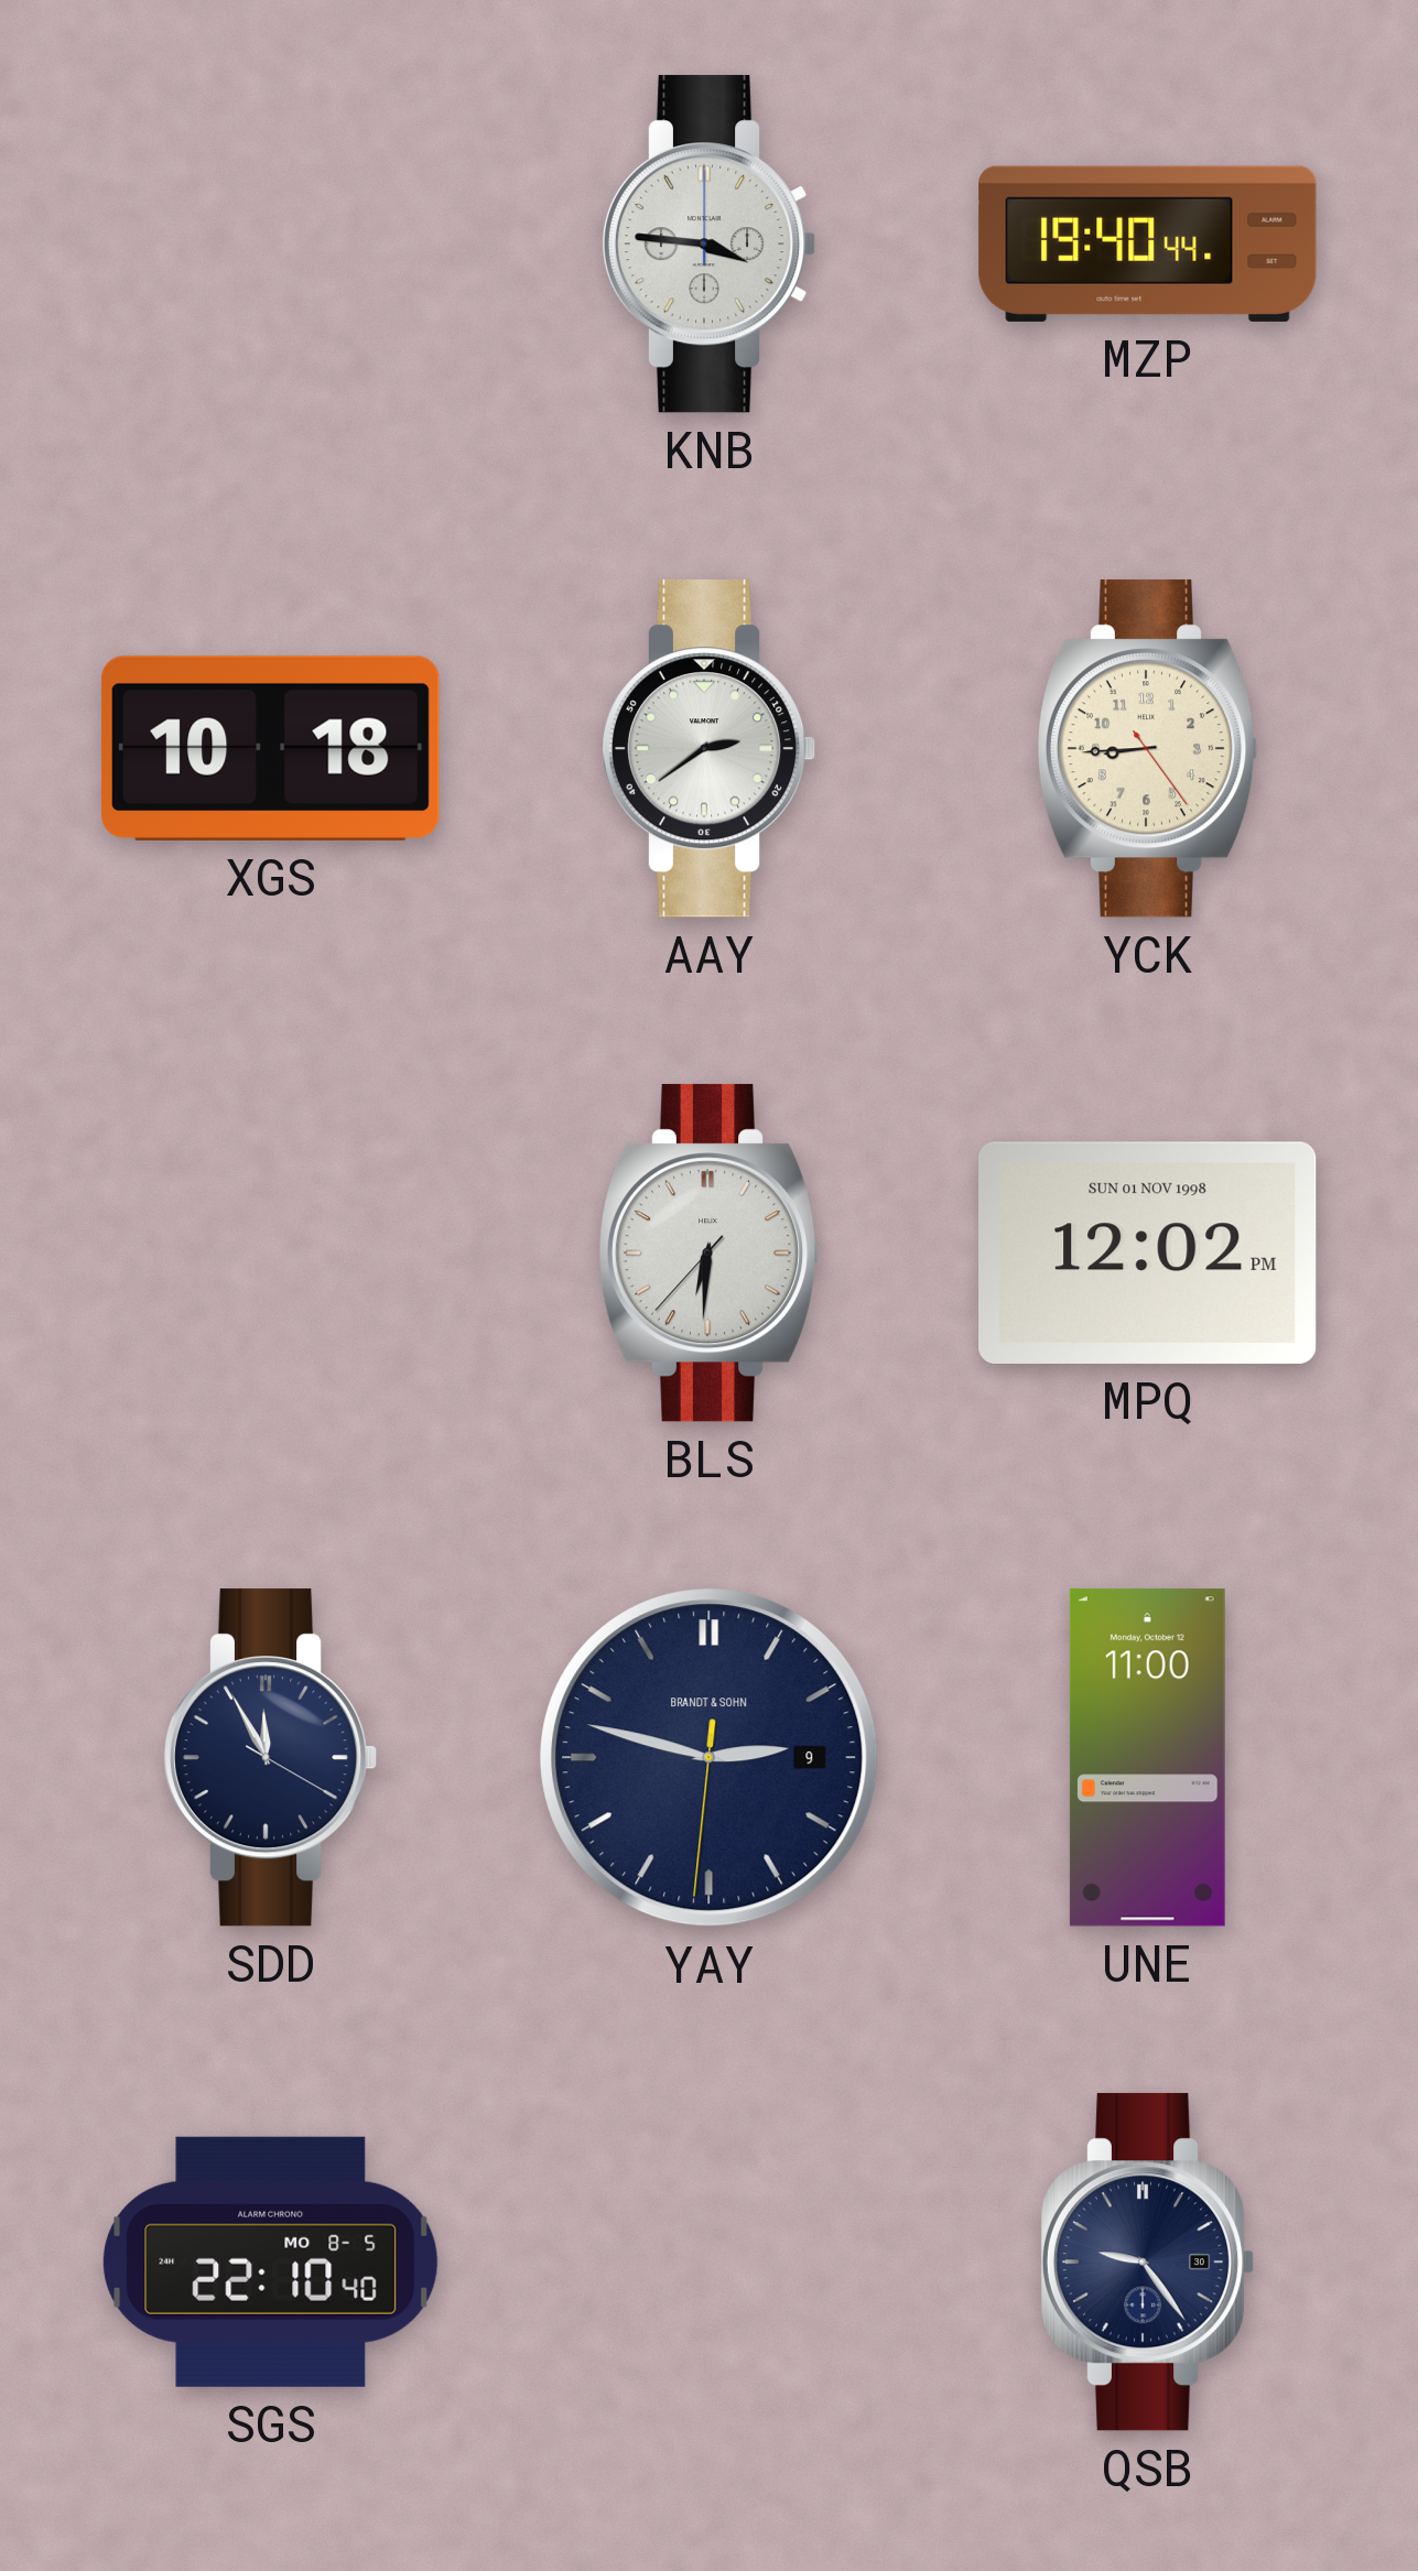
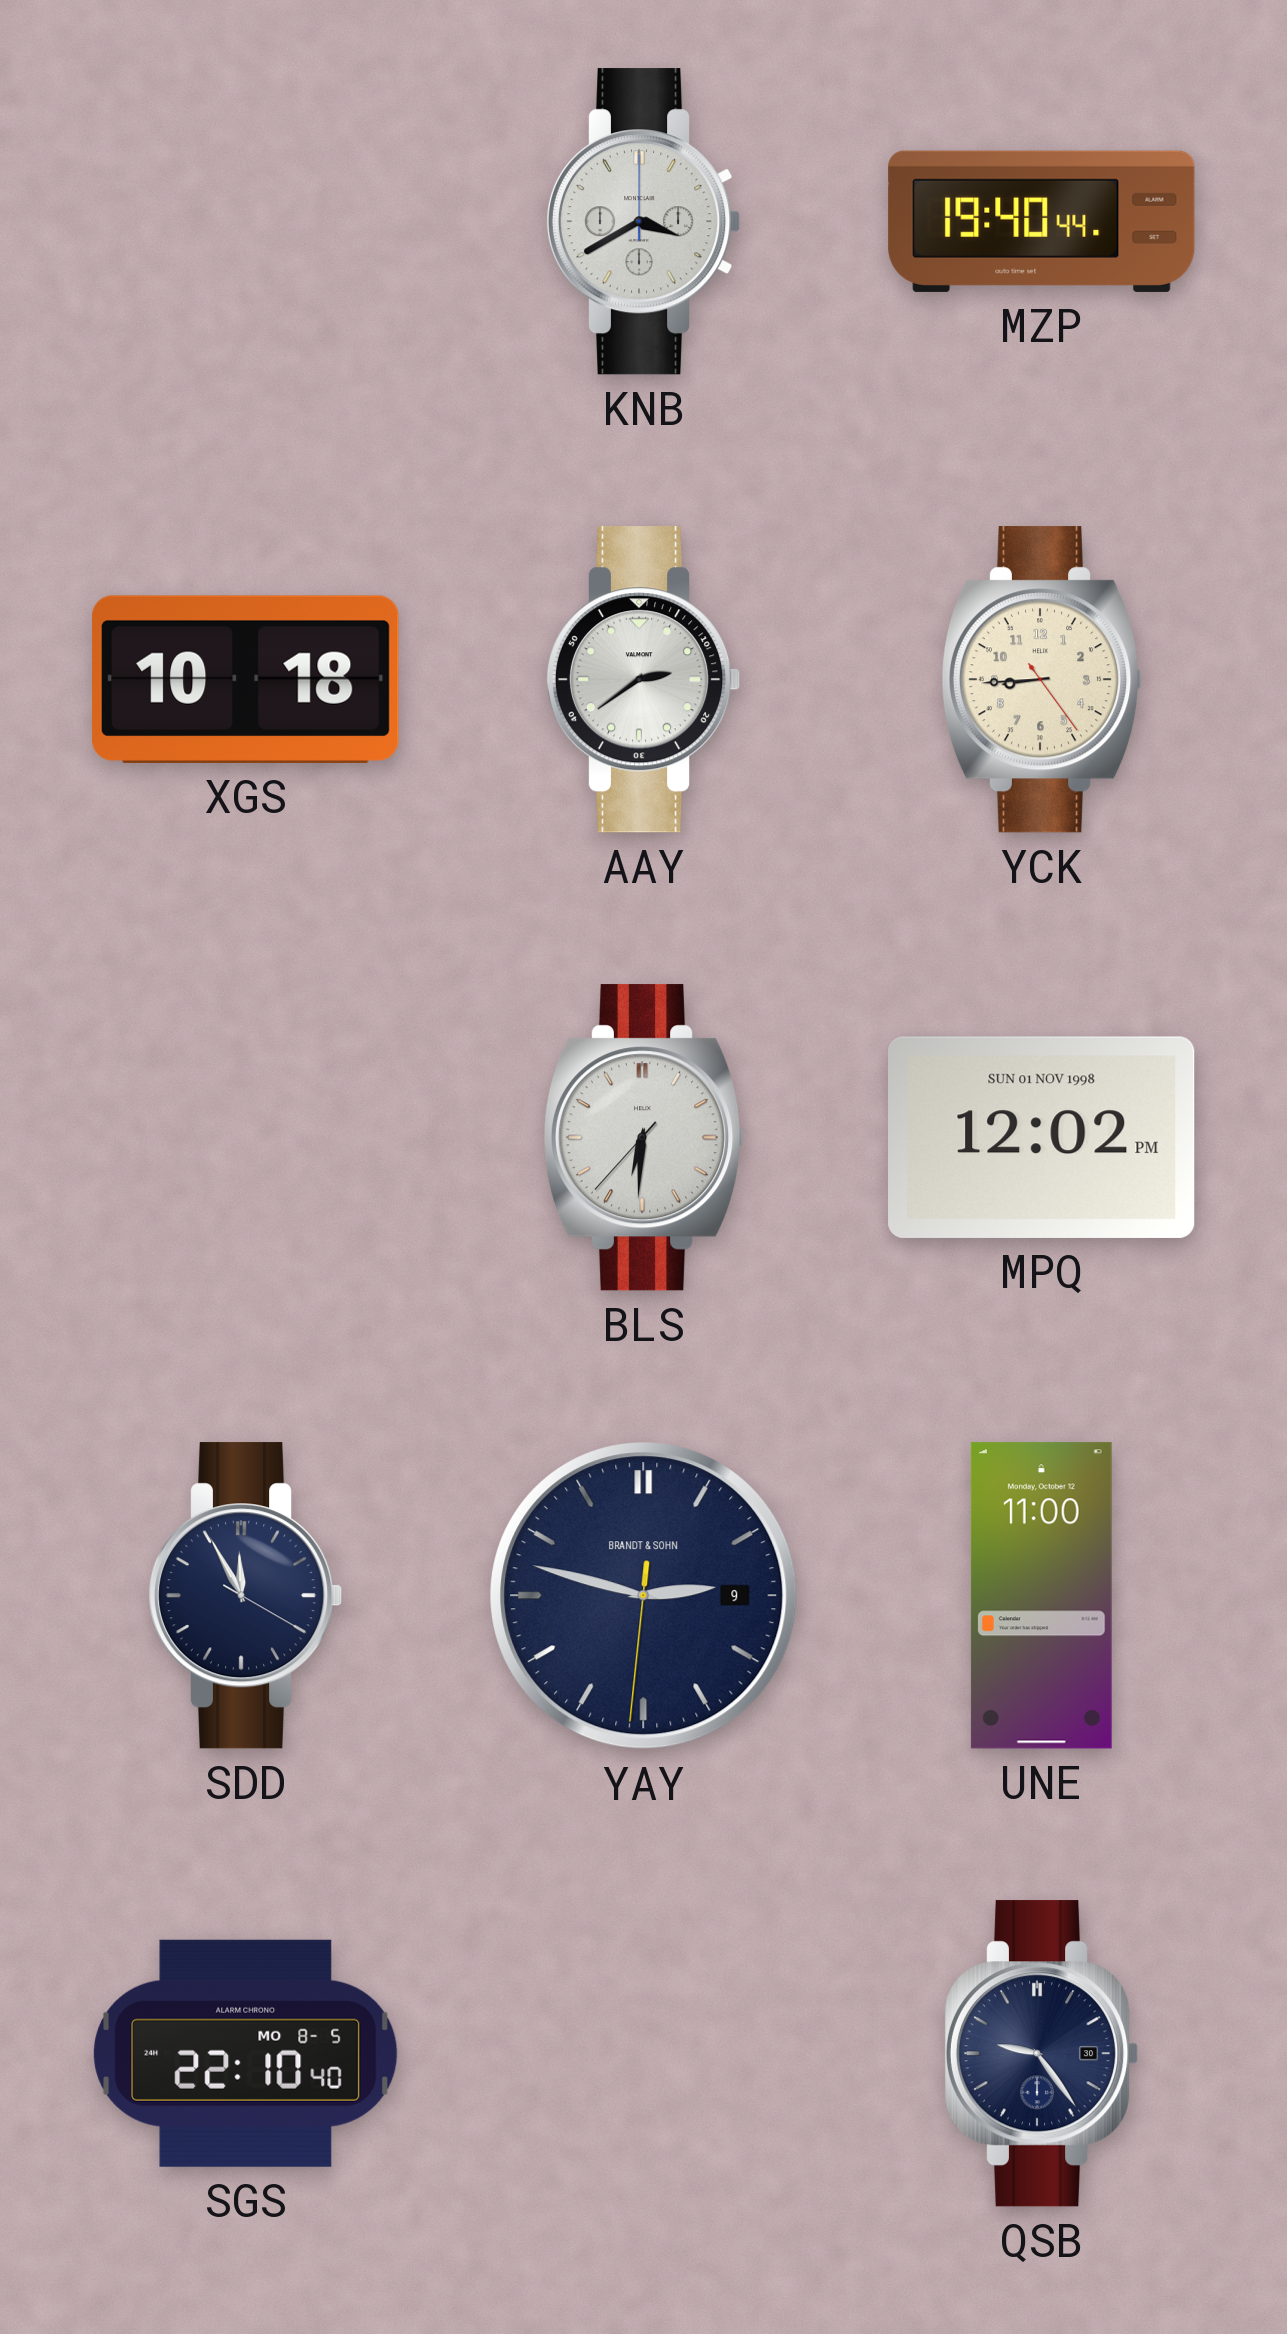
KNB: 3:46 -> 3:40
